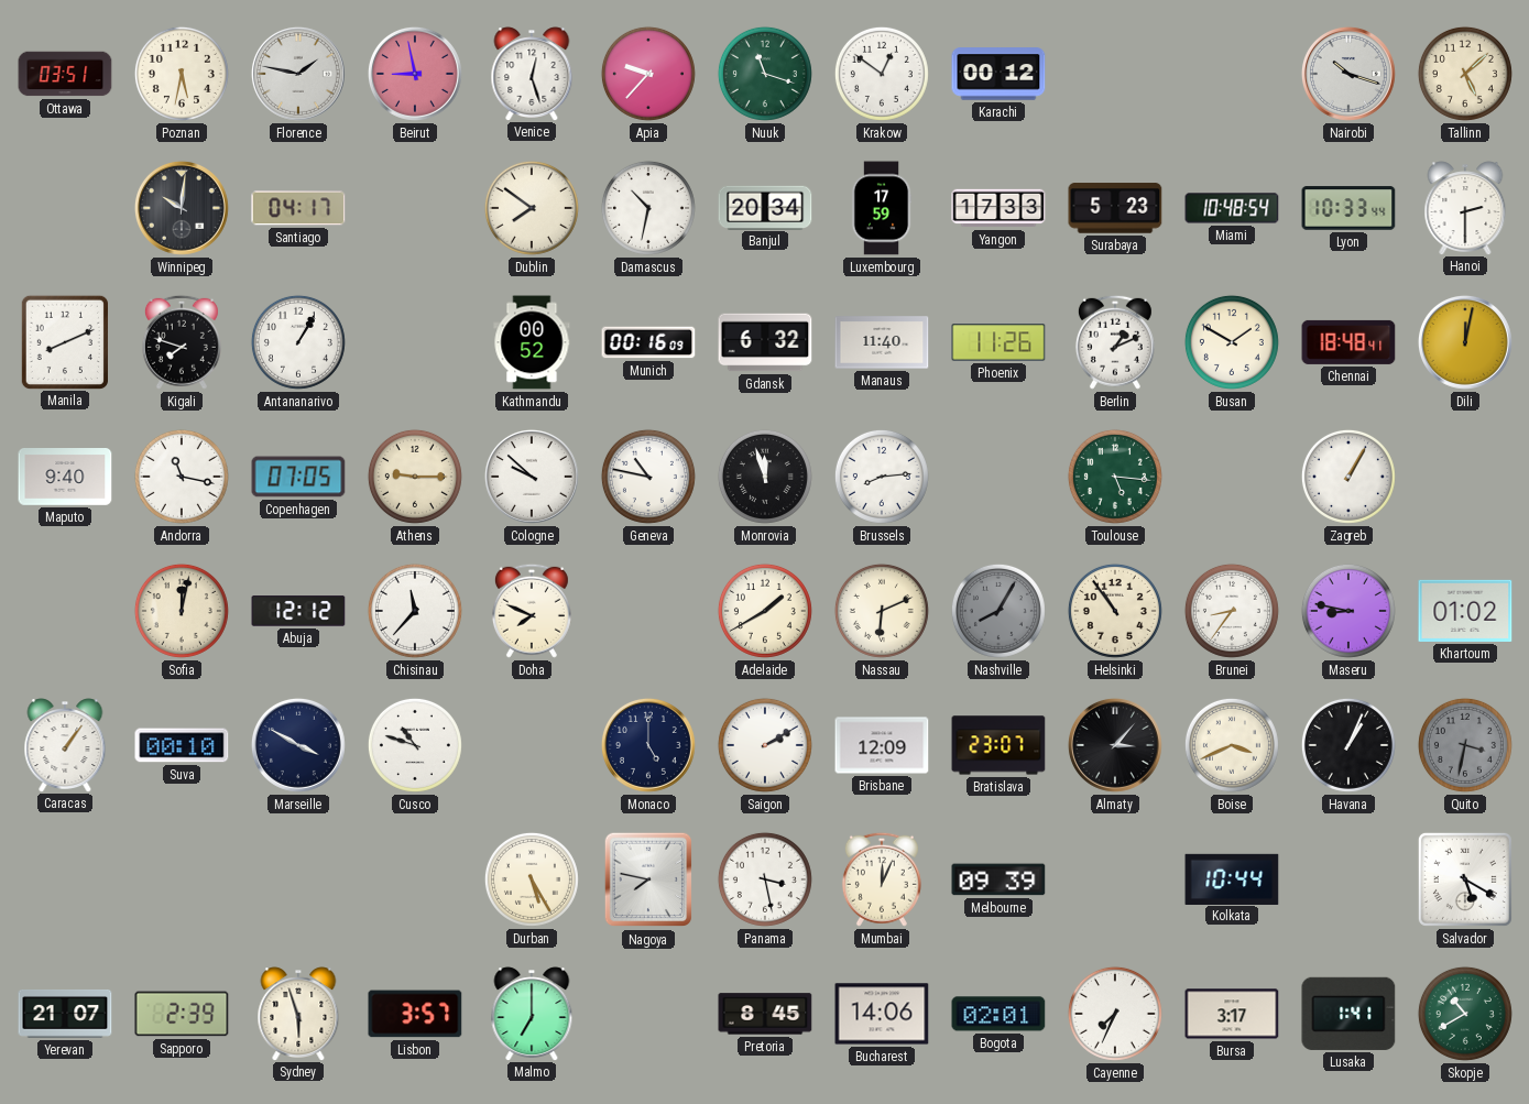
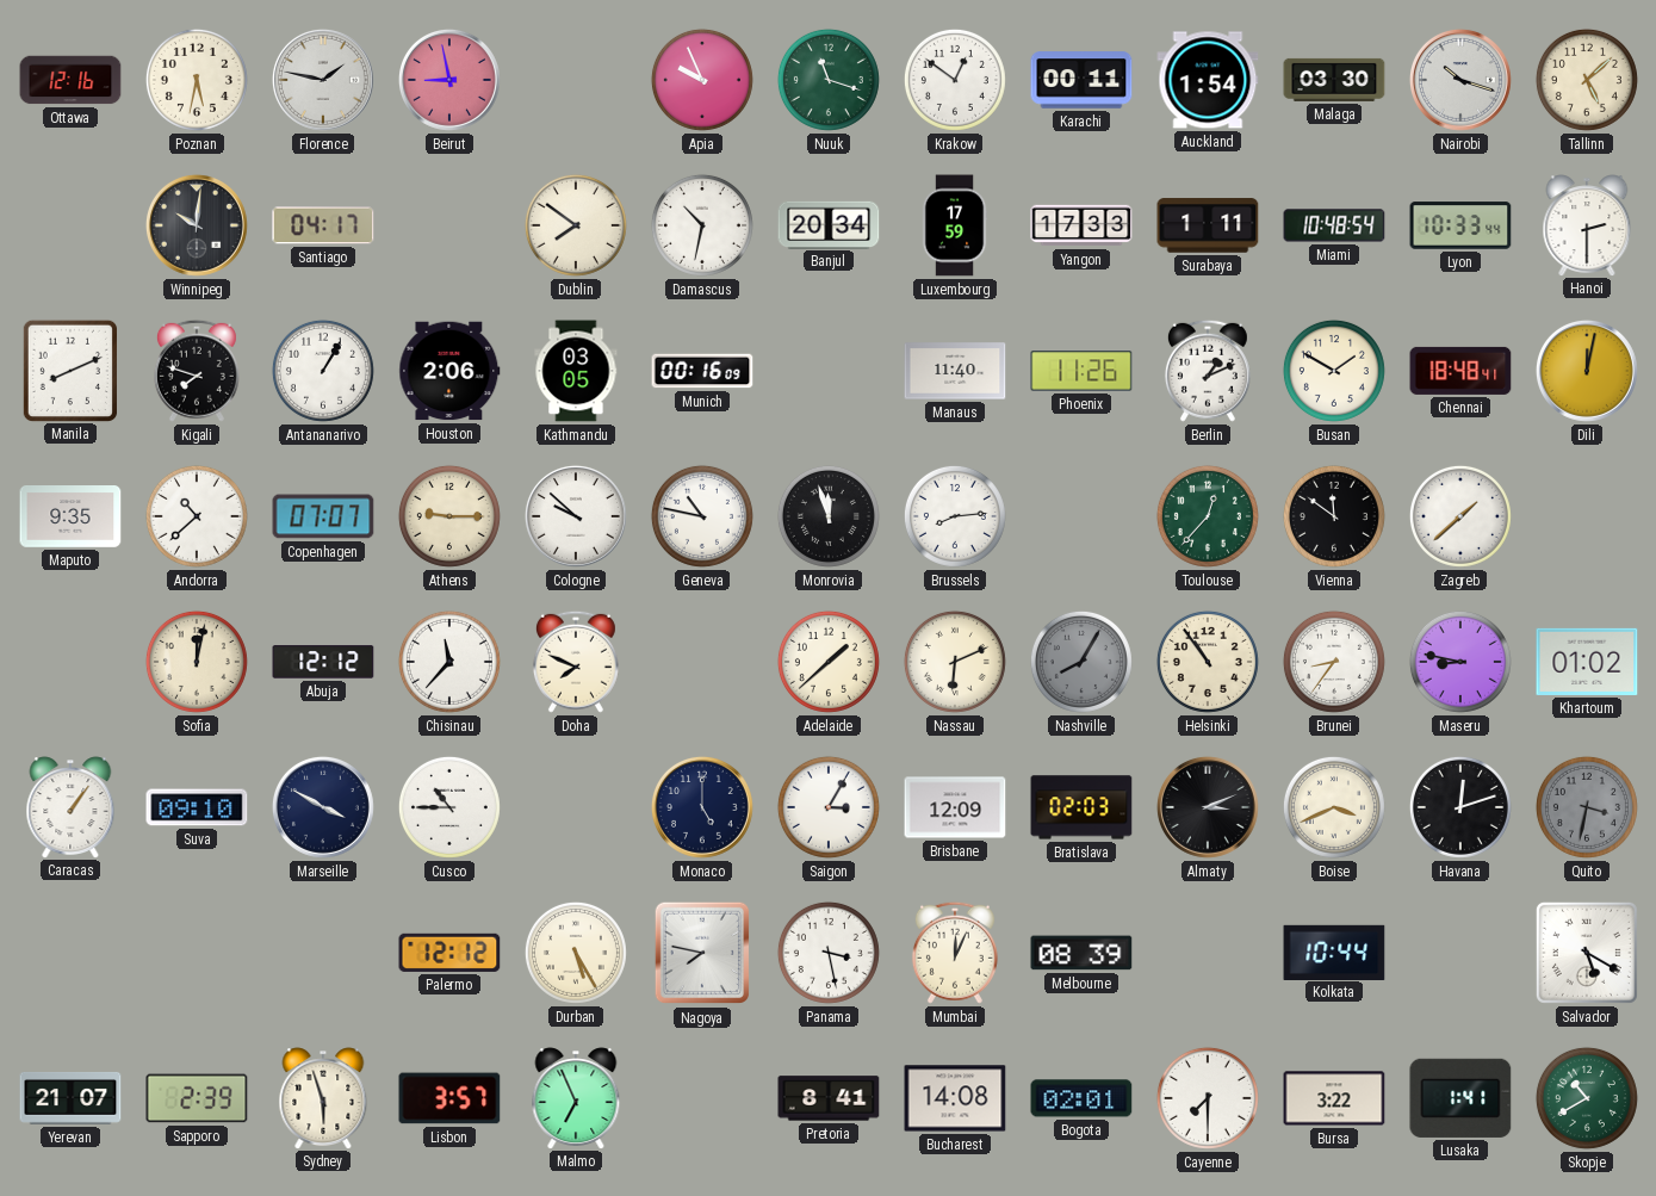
Ottawa: 03:51 -> 12:16
Venice: 12:27 -> none
Apia: 9:37 -> 9:56
Karachi: 00:12 -> 00:11
Auckland: none -> 1:54
Malaga: none -> 03:30
Surabaya: 5:23 -> 1:11
Houston: none -> 2:06
Kathmandu: 00:52 -> 03:05
Gdansk: 6:32 -> none
Maputo: 9:40 -> 9:35
Andorra: 11:17 -> 10:38
Copenhagen: 07:05 -> 07:07
Toulouse: 5:16 -> 12:37
Vienna: none -> 11:51
Zagreb: 1:05 -> 1:38
Adelaide: 1:40 -> 1:38
Suva: 00:10 -> 09:10
Cusco: 10:48 -> 10:45
Saigon: 2:10 -> 3:05
Bratislava: 23:07 -> 02:03
Almaty: 3:07 -> 3:11
Havana: 1:04 -> 12:12
Palermo: none -> 12:12
Melbourne: 09:39 -> 08:39
Malmo: 7:00 -> 6:56
Pretoria: 8:45 -> 8:41
Bucharest: 14:06 -> 14:08
Cayenne: 7:34 -> 7:30
Bursa: 3:17 -> 3:22
